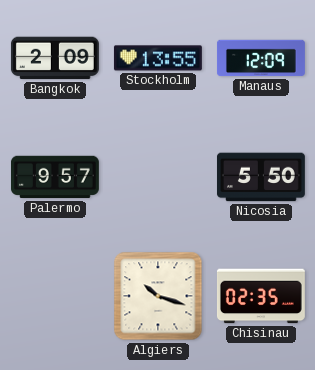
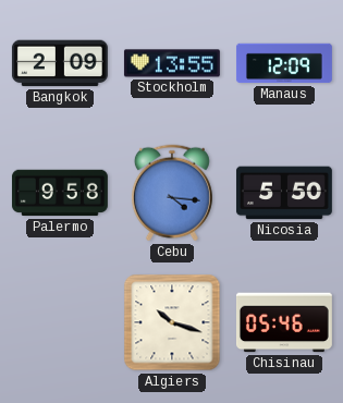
Palermo: 9:57 -> 9:58
Cebu: none -> 4:16
Chisinau: 02:35 -> 05:46
